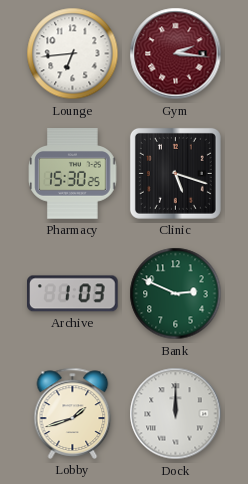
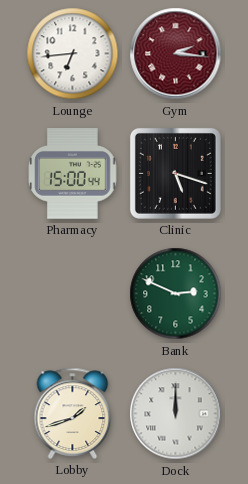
Pharmacy: 15:30 -> 15:00
Archive: 1:03 -> none
